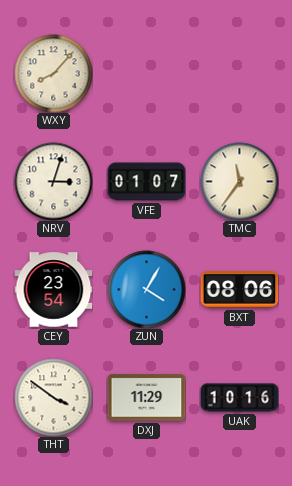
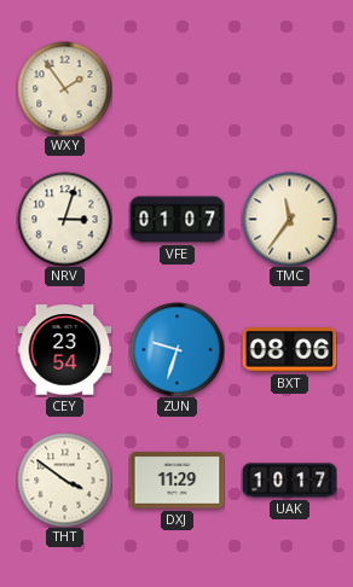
WXY: 8:07 -> 1:54
ZUN: 4:05 -> 9:33
UAK: 10:16 -> 10:17
